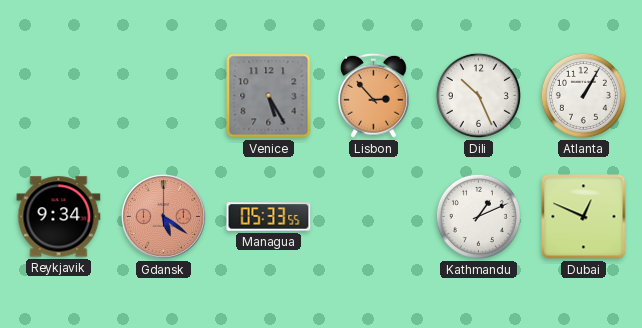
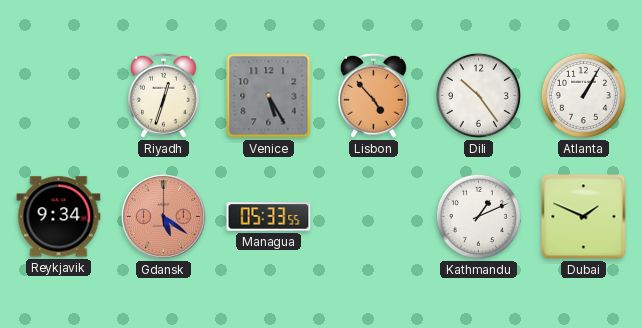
Riyadh: none -> 12:33
Lisbon: 2:53 -> 4:53
Dili: 10:26 -> 10:24
Dubai: 12:49 -> 1:49
